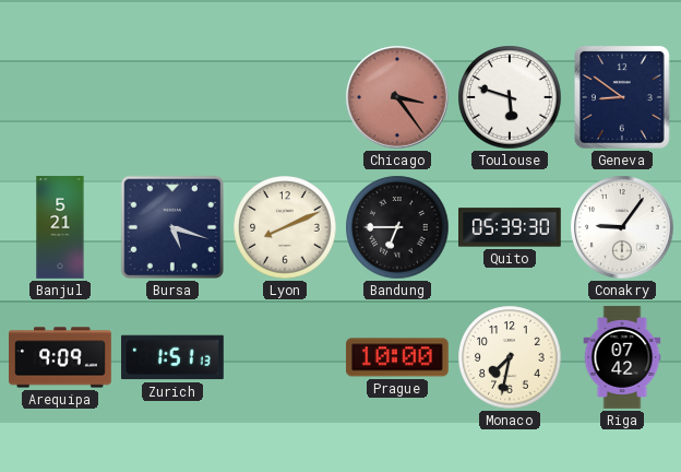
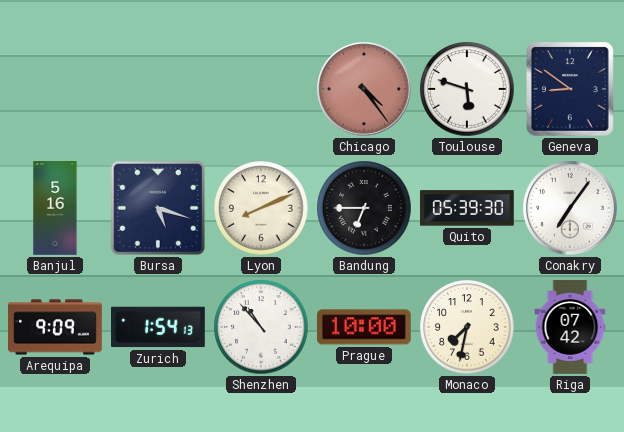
Chicago: 3:24 -> 4:24
Banjul: 5:21 -> 5:16
Conakry: 9:06 -> 7:06
Zurich: 1:51 -> 1:54
Shenzhen: none -> 10:53
